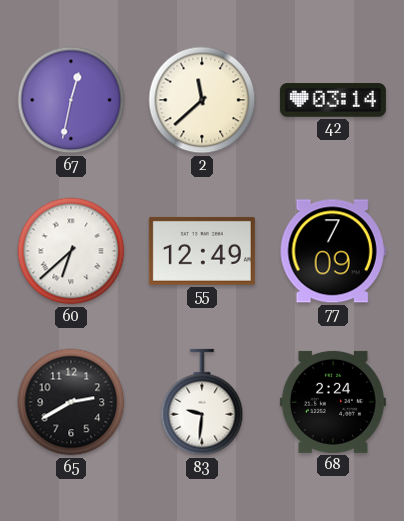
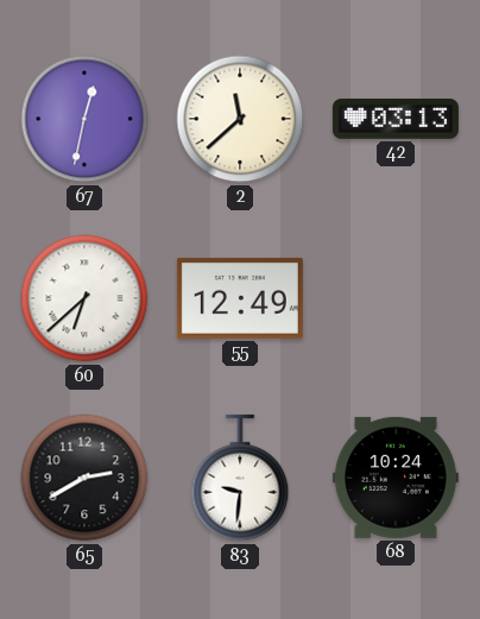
42: 03:14 -> 03:13
77: 7:09 -> none
68: 2:24 -> 10:24
